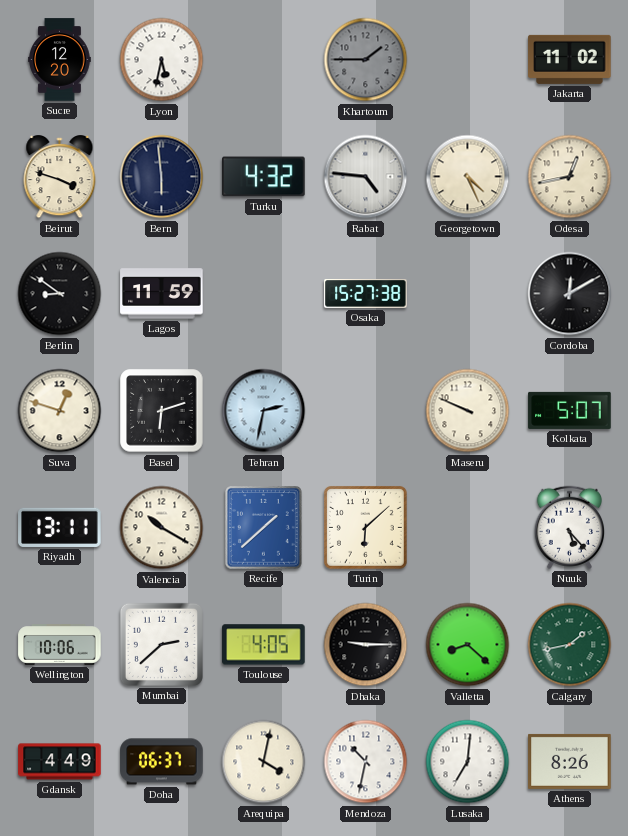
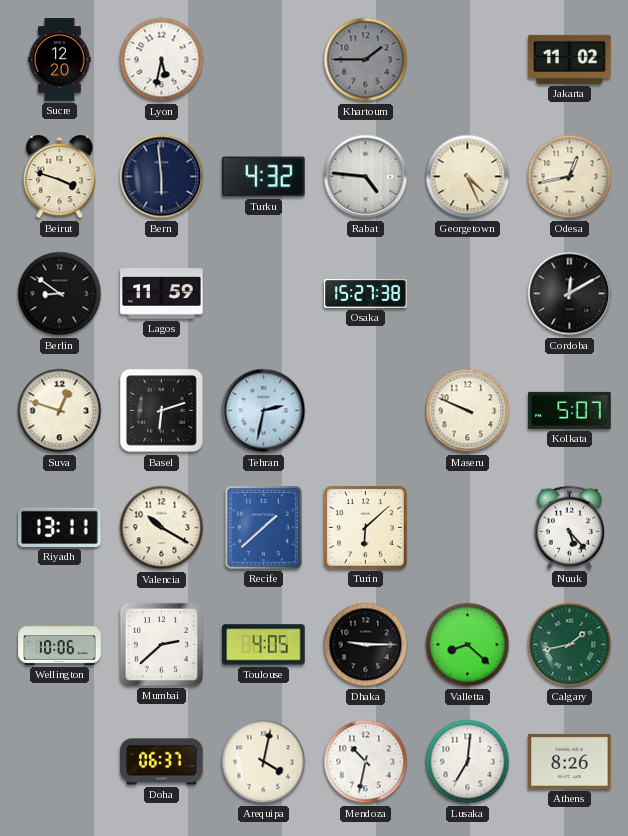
Gdansk: 4:49 -> none
